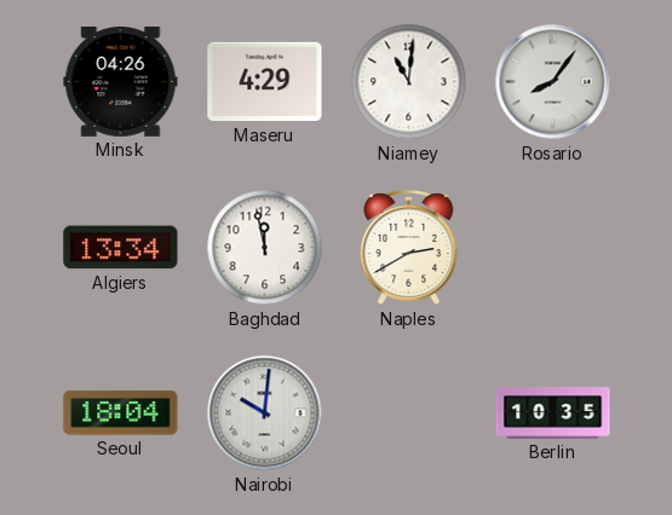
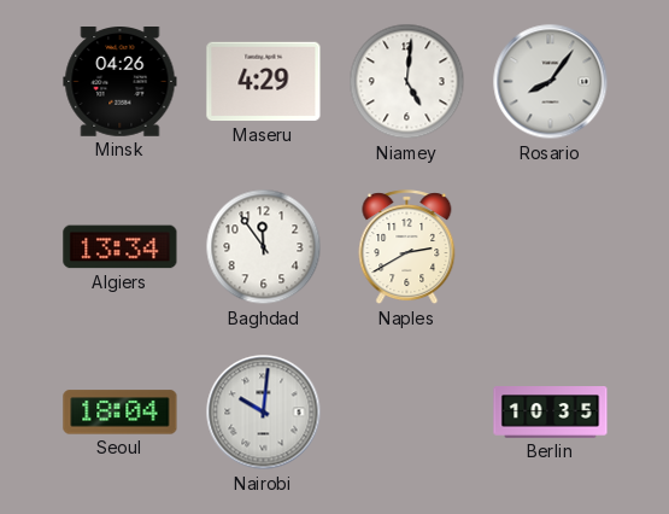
Niamey: 11:01 -> 5:01
Baghdad: 11:58 -> 11:54
